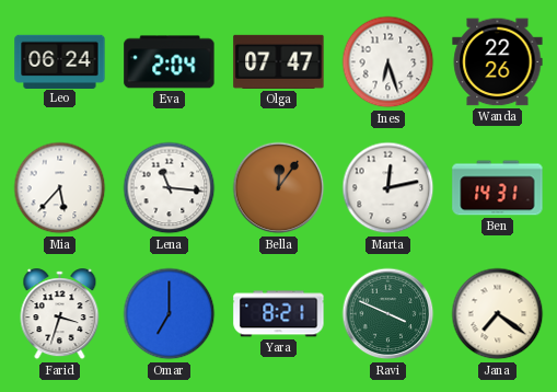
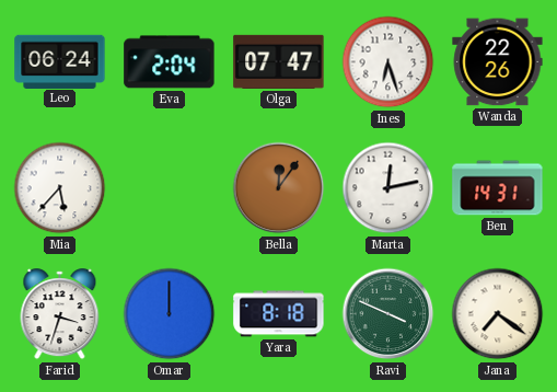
Lena: 11:16 -> none
Omar: 7:00 -> 12:00
Yara: 8:21 -> 8:18
